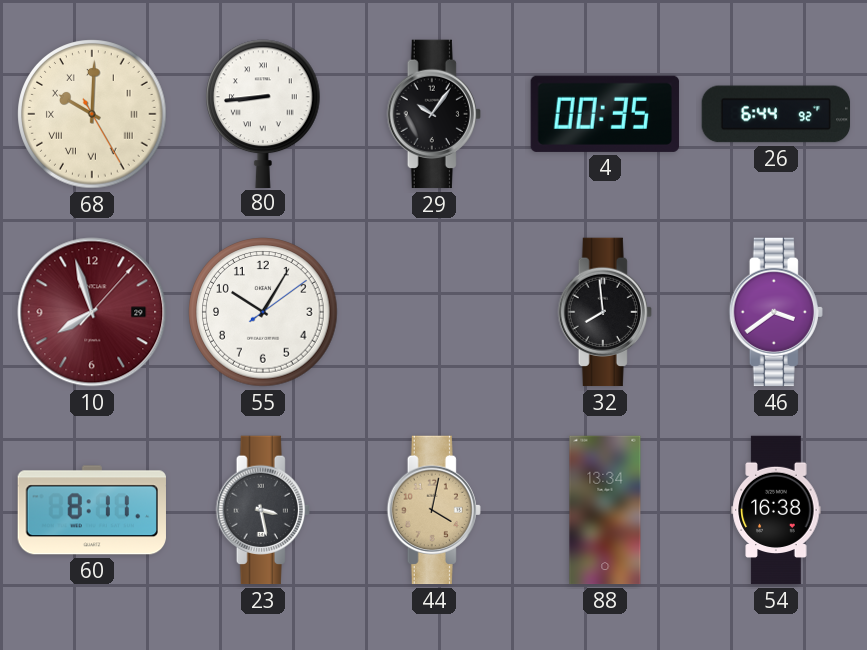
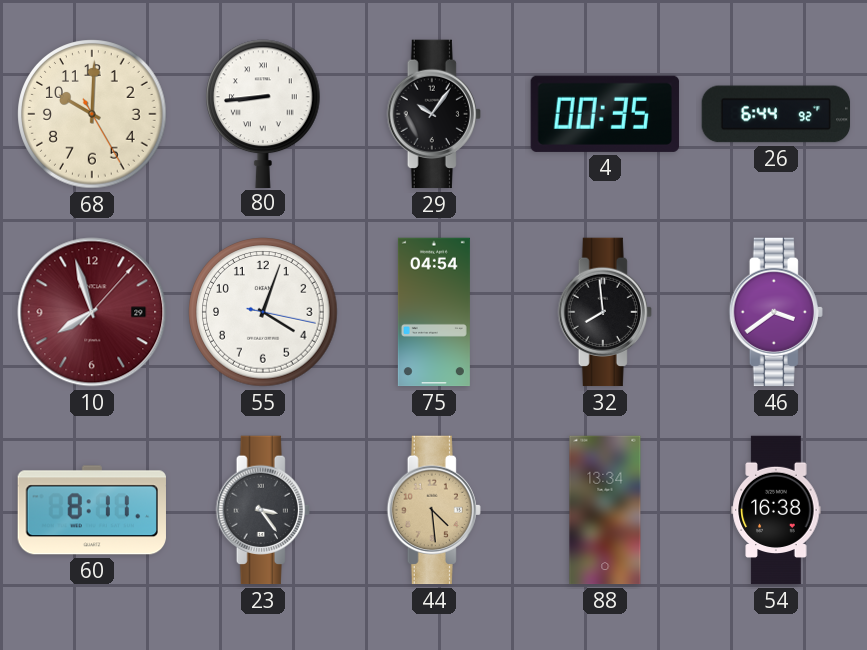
68 numerals: Roman -> Arabic
55: 10:05 -> 4:03
75: none -> 04:54
23: 3:28 -> 3:24
44: 4:02 -> 4:29
